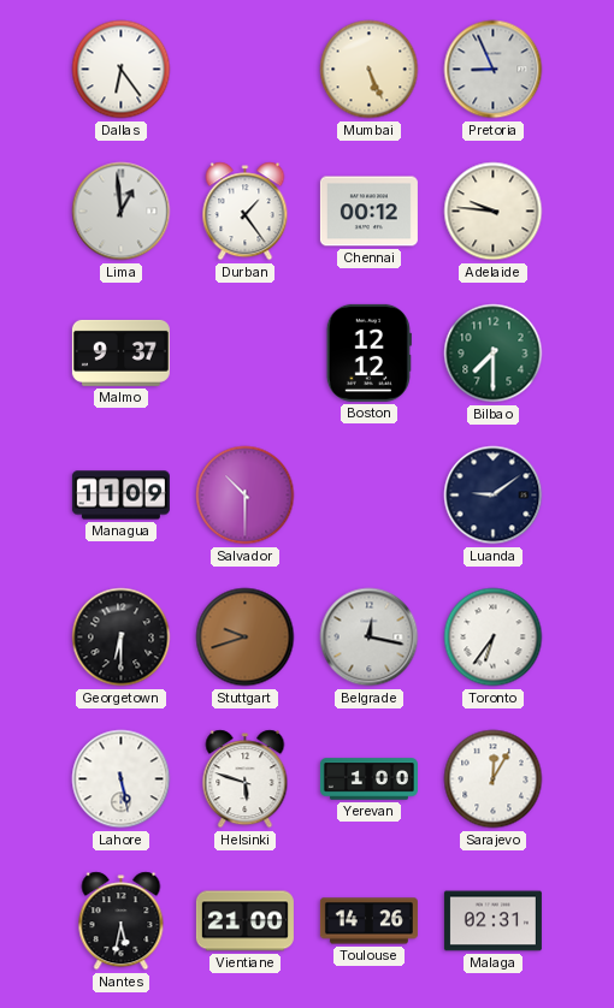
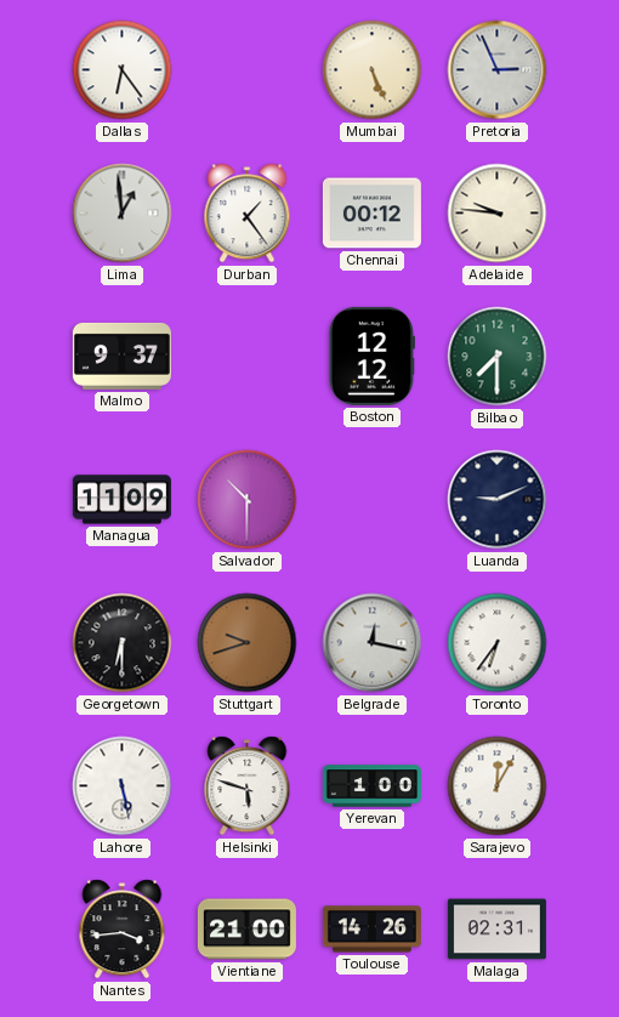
Pretoria: 8:56 -> 2:56
Luanda: 9:09 -> 9:11
Nantes: 5:32 -> 3:44
